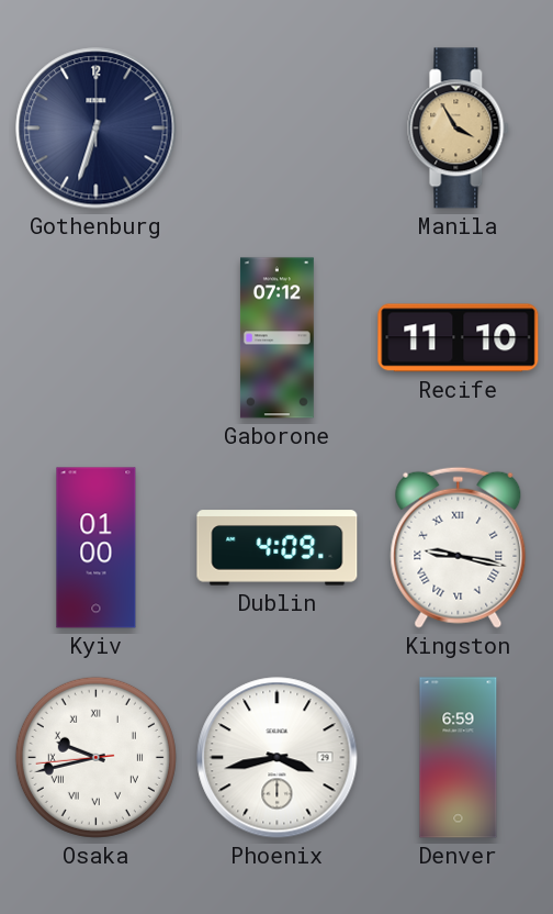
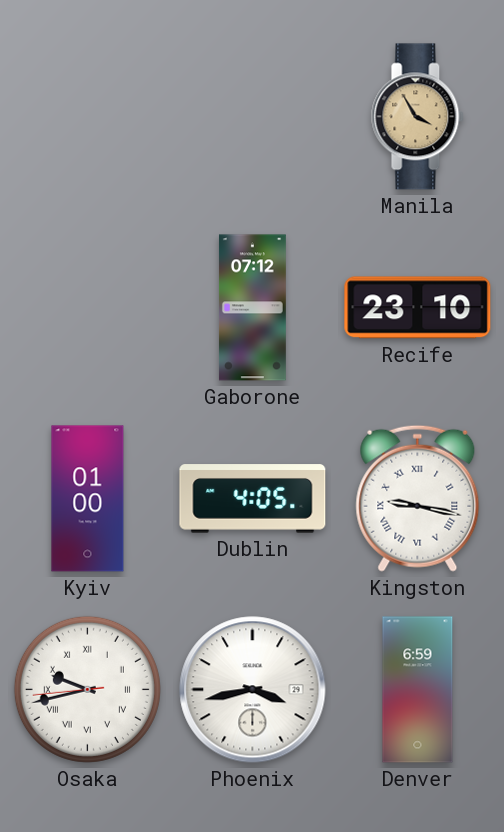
Gothenburg: 6:33 -> none
Recife: 11:10 -> 23:10
Dublin: 4:09 -> 4:05
